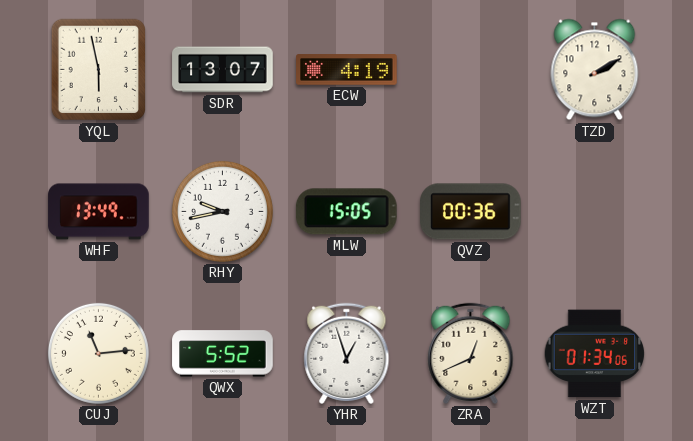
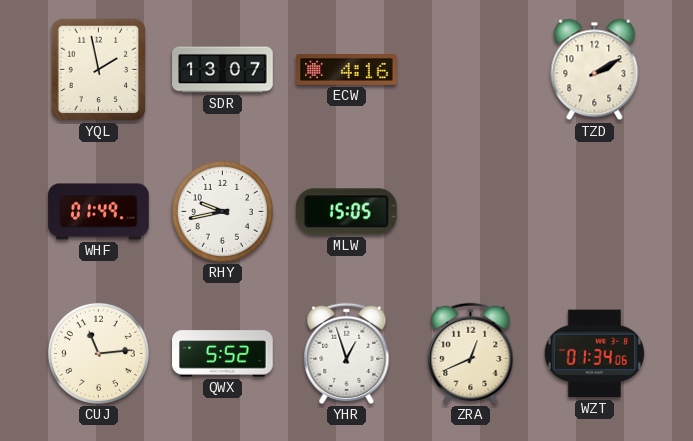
YQL: 5:58 -> 1:58
ECW: 4:19 -> 4:16
WHF: 13:49 -> 01:49
QVZ: 00:36 -> none
